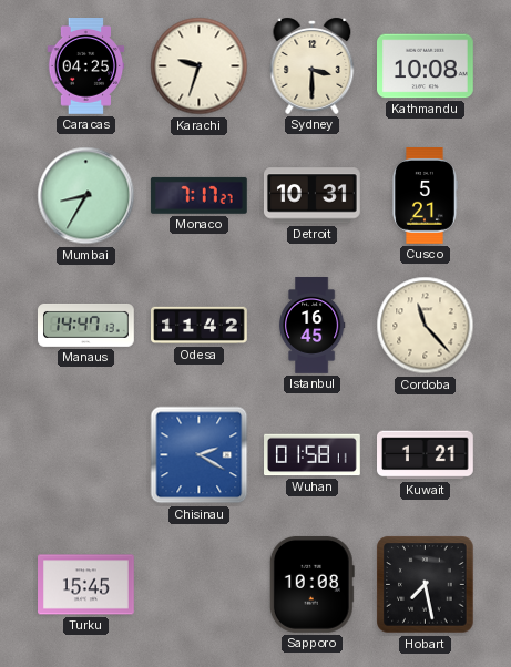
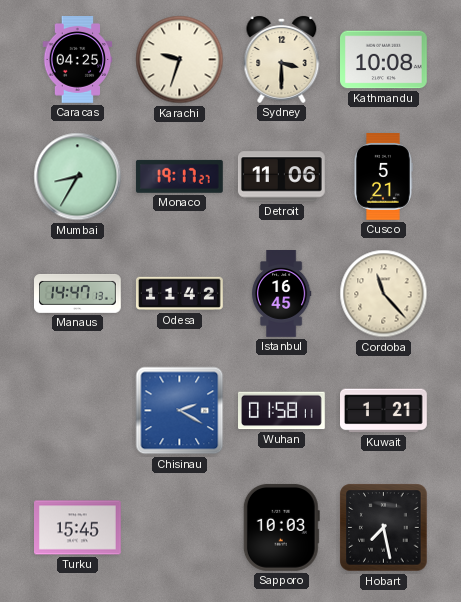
Monaco: 7:17 -> 19:17
Detroit: 10:31 -> 11:06
Sapporo: 10:08 -> 10:03
